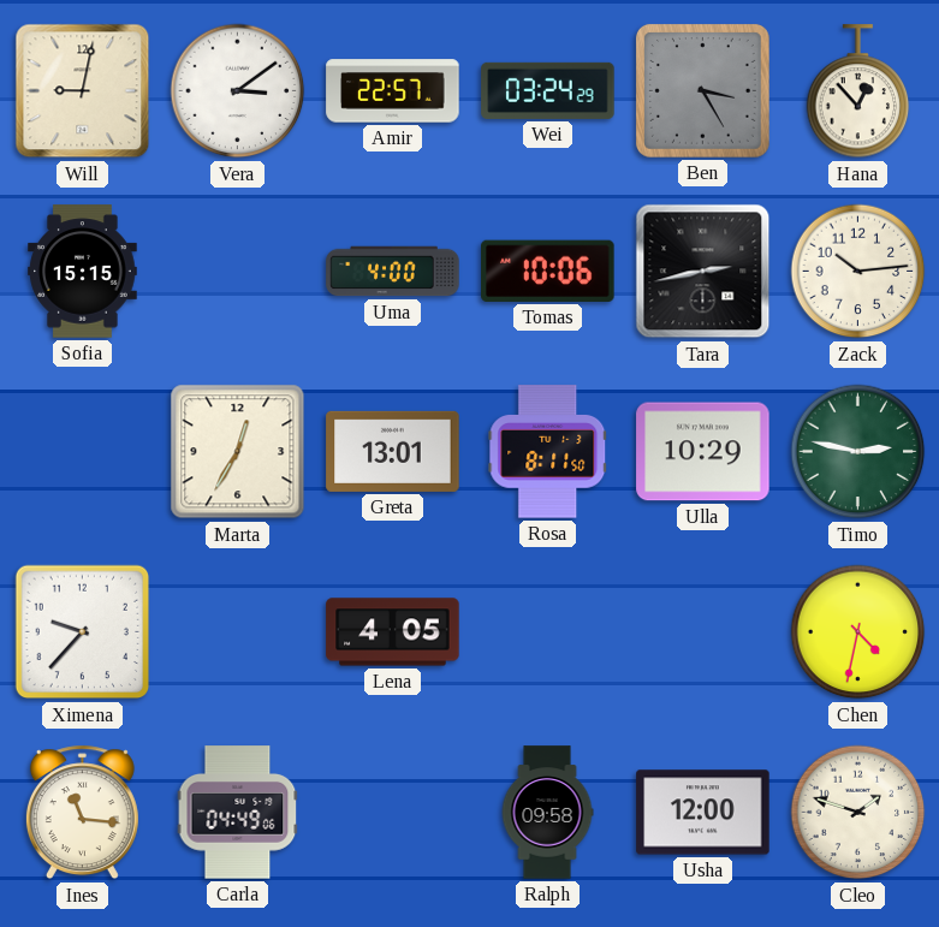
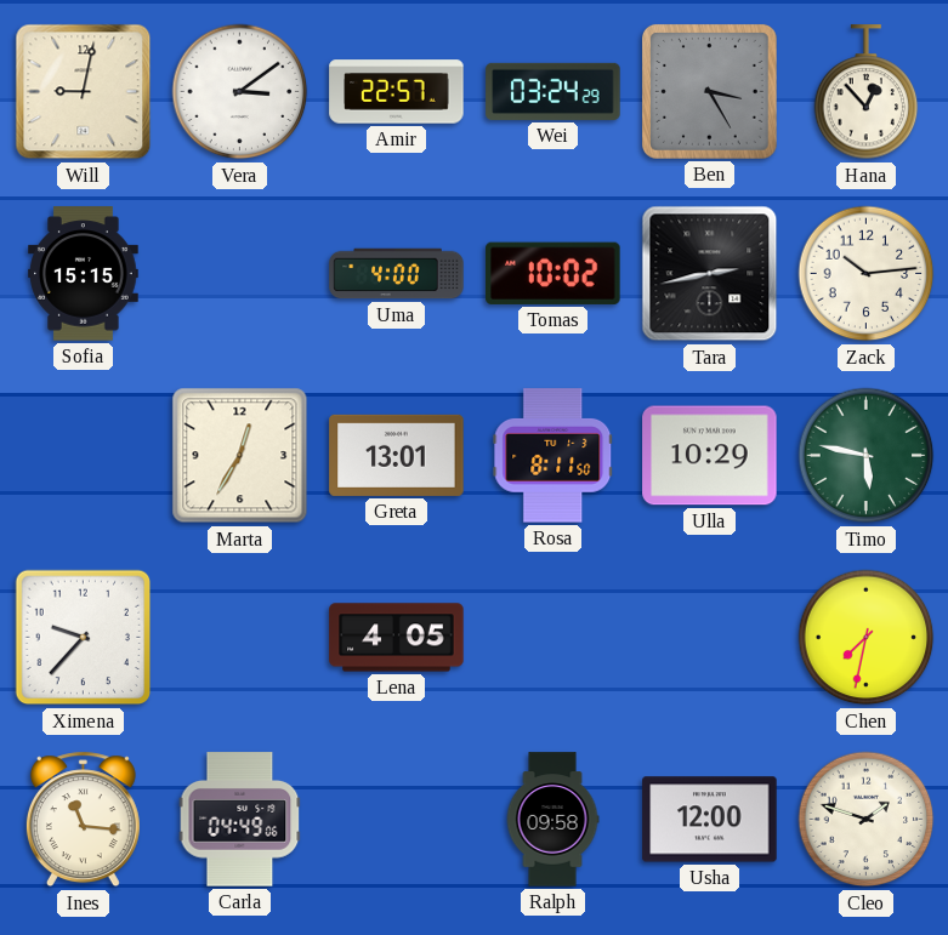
Tomas: 10:06 -> 10:02
Timo: 2:47 -> 5:47
Chen: 4:32 -> 7:32
